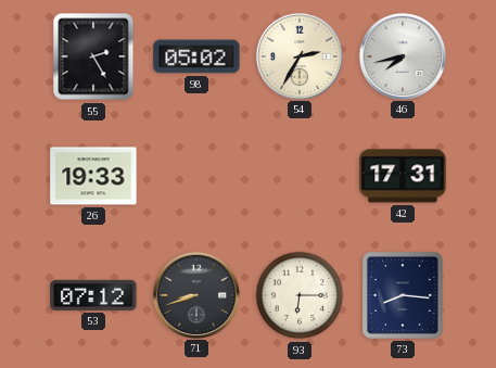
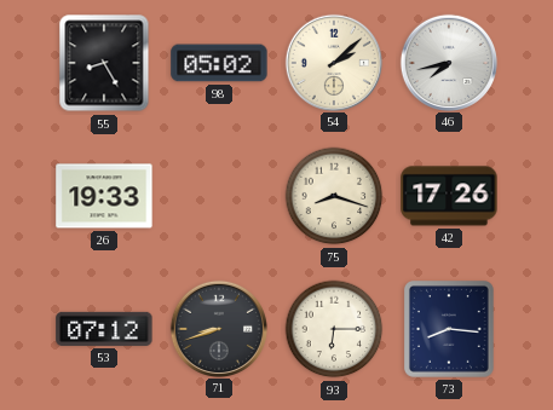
55: 2:25 -> 8:25
54: 2:35 -> 2:08
75: none -> 8:18
42: 17:31 -> 17:26
